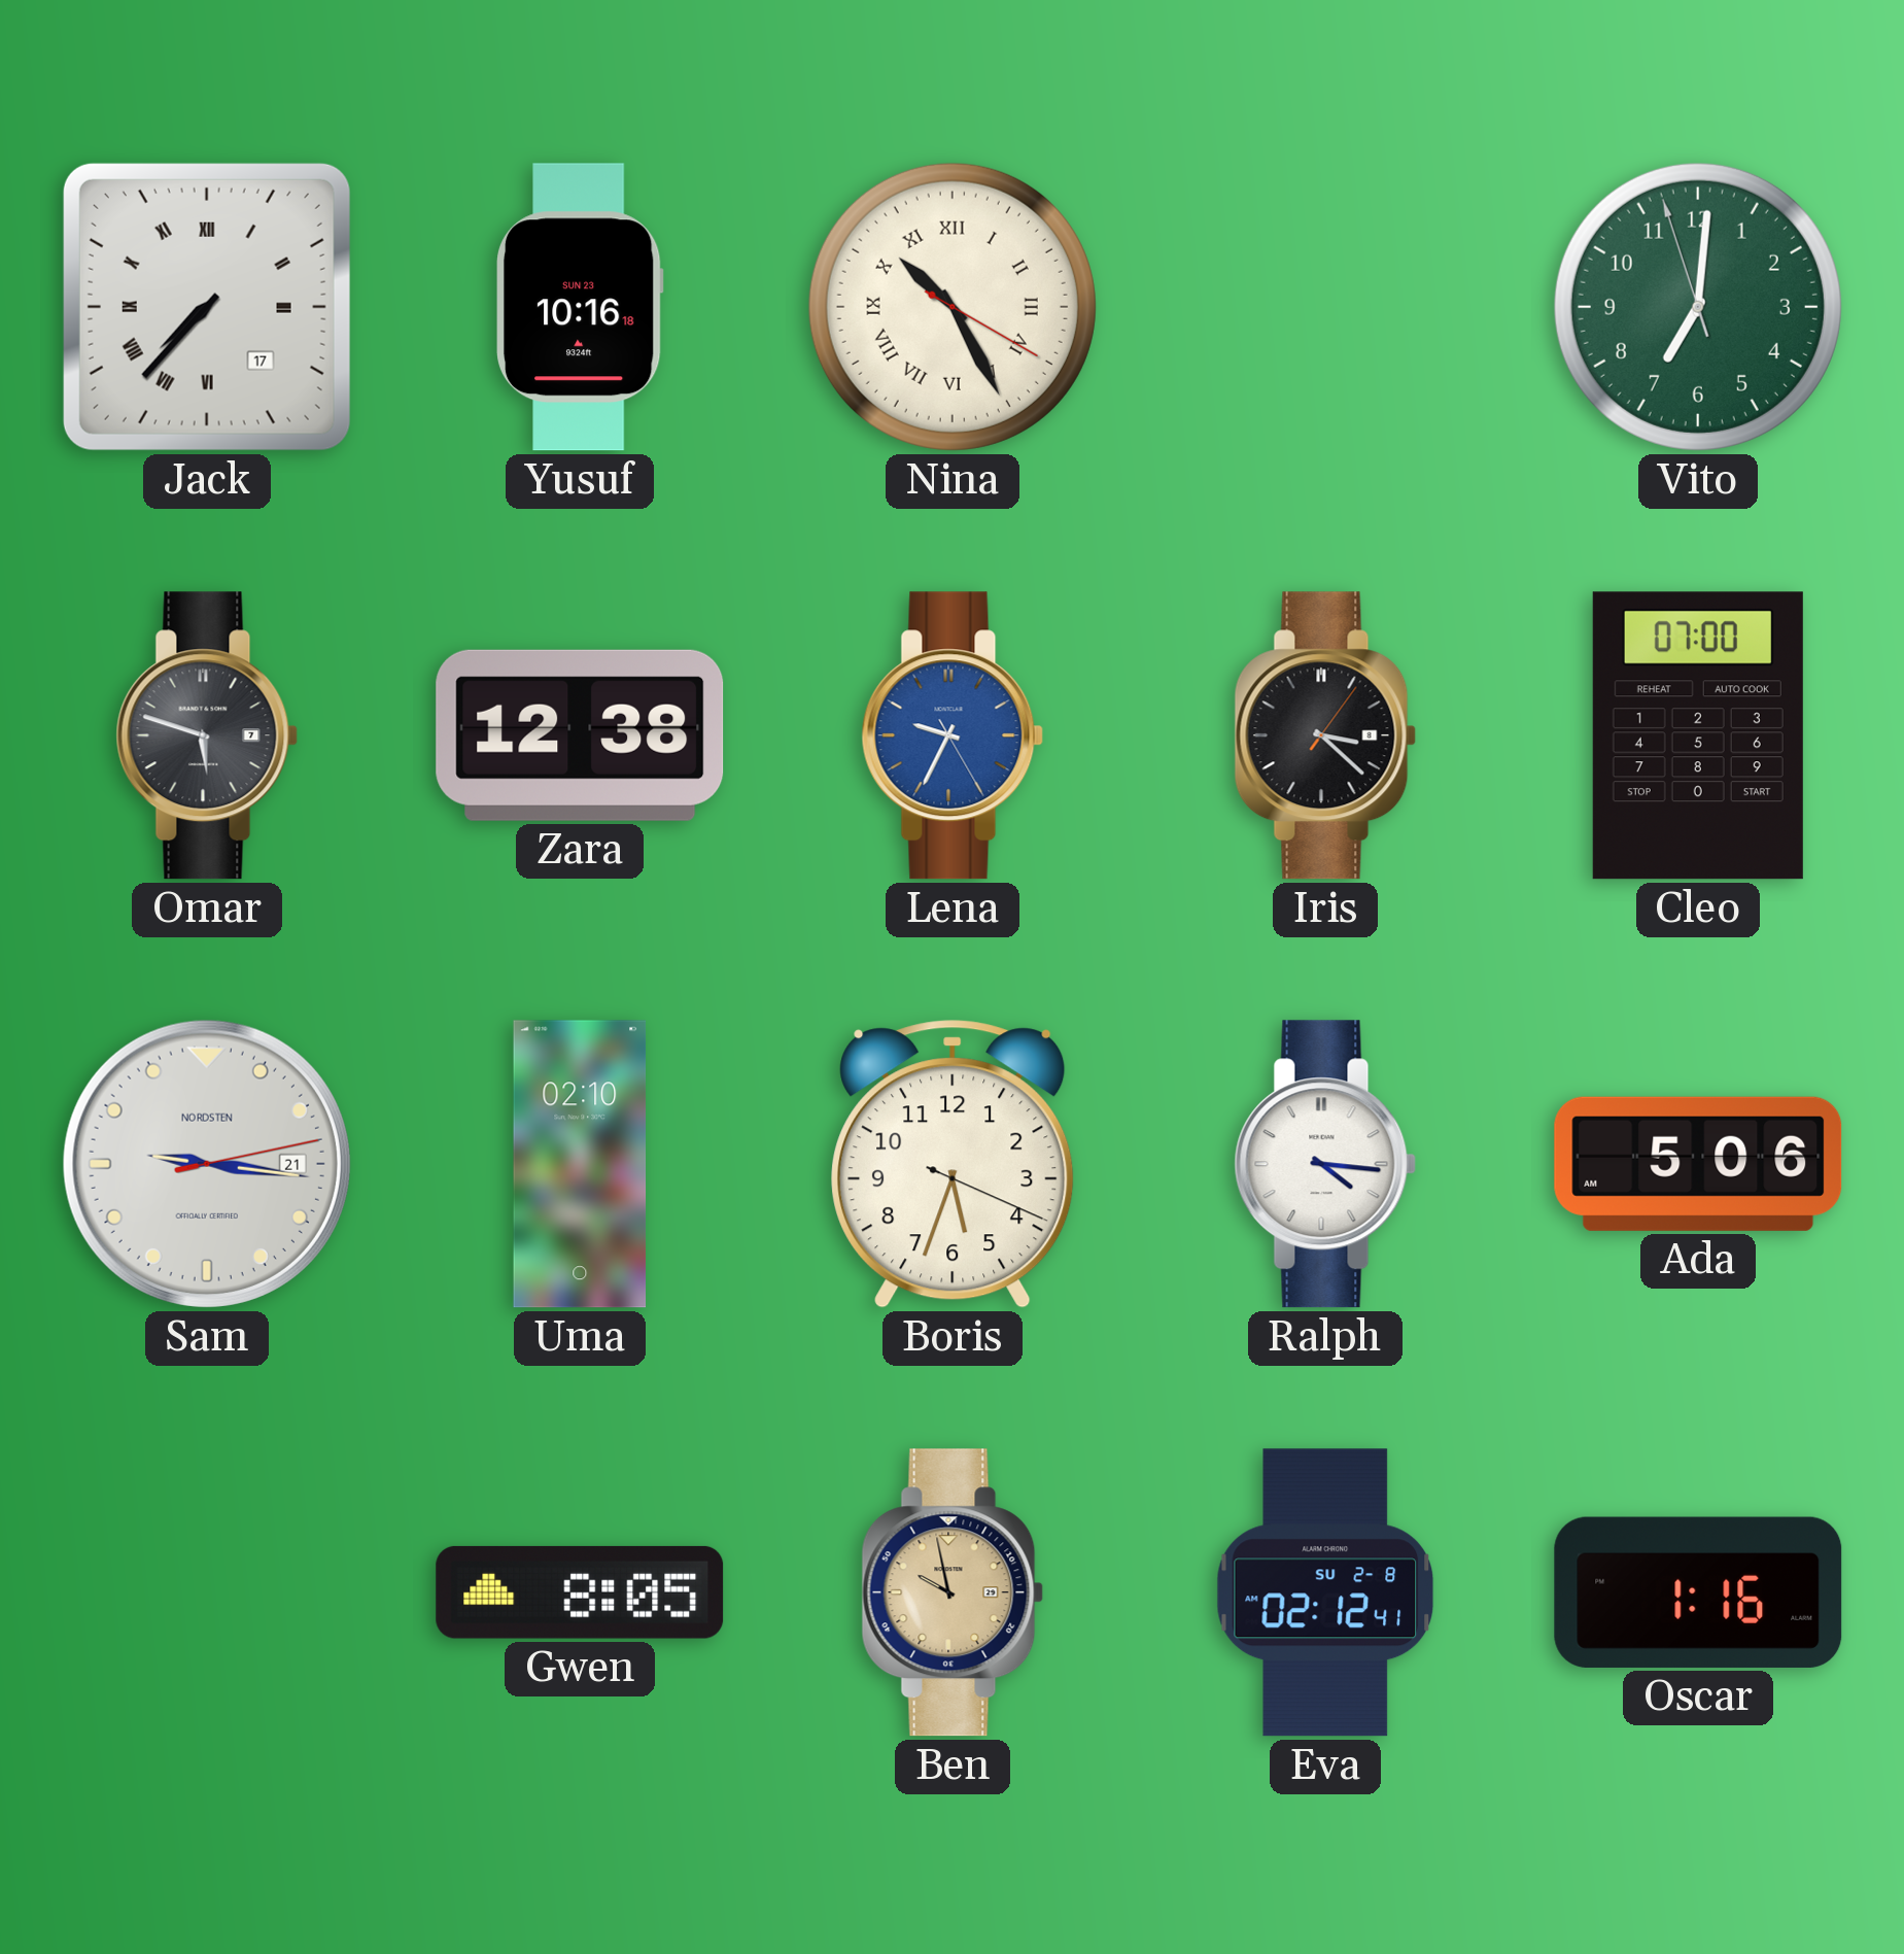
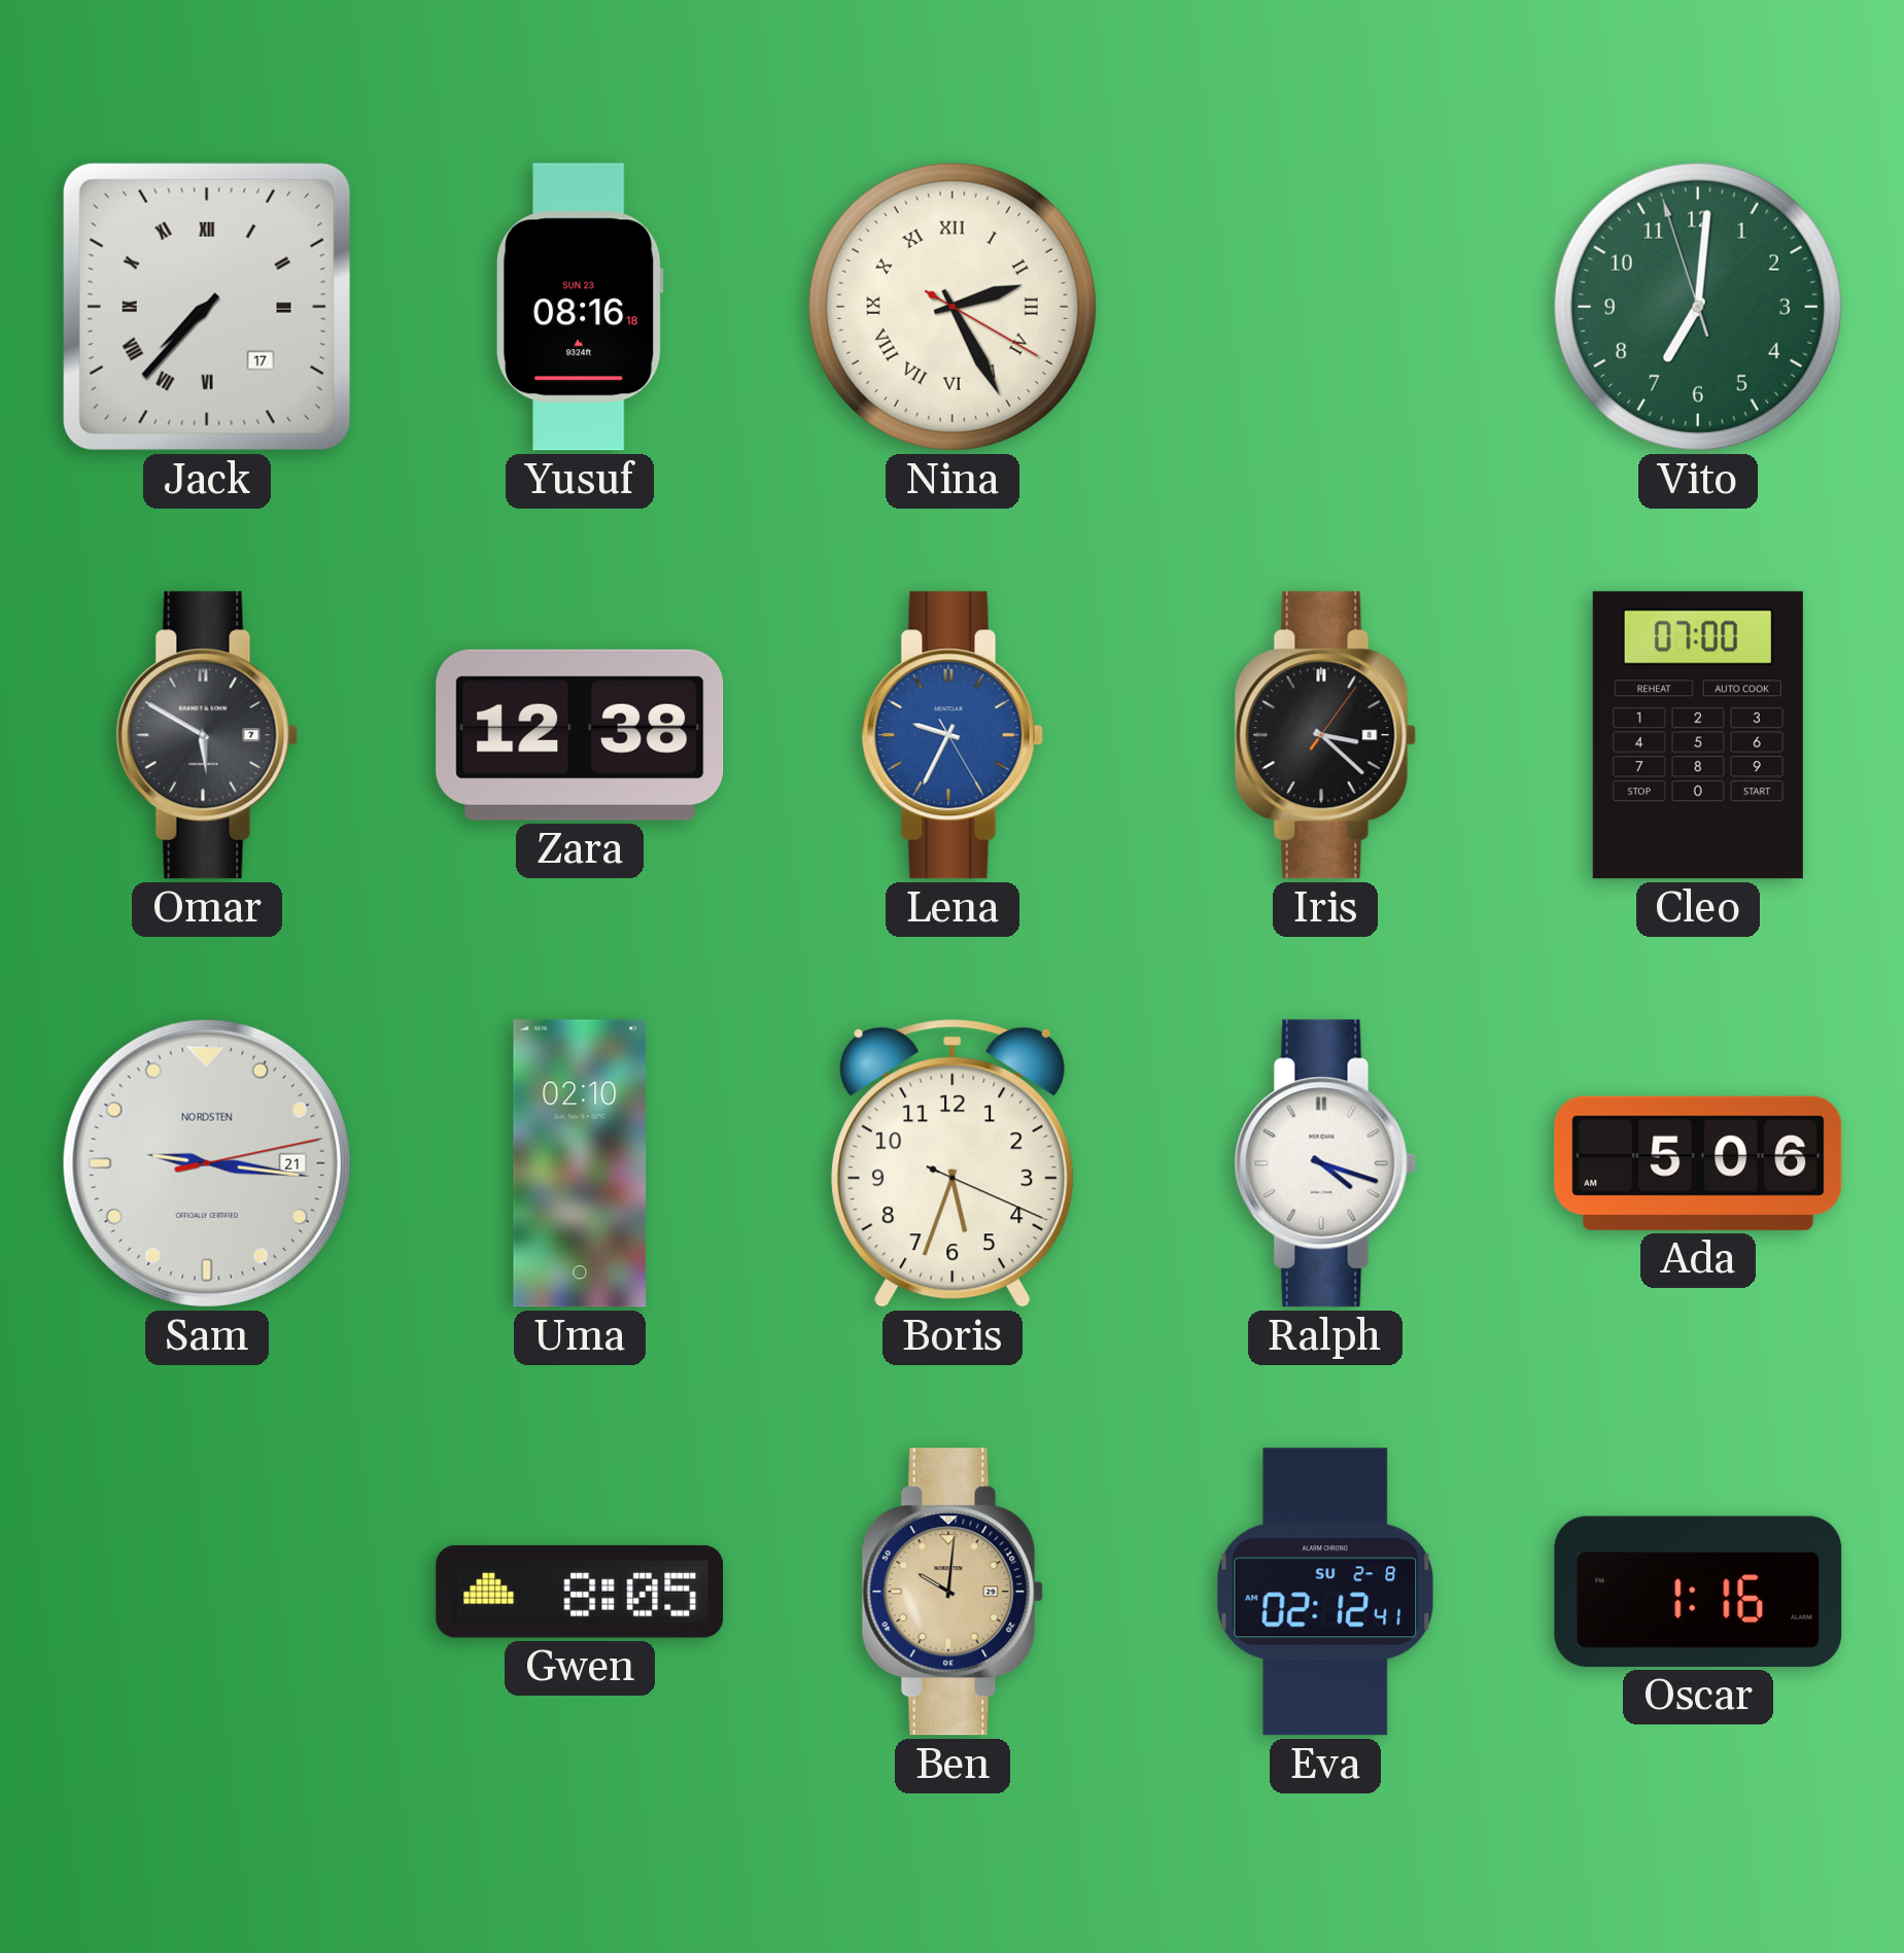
Yusuf: 10:16 -> 08:16
Nina: 10:25 -> 2:25
Omar: 5:48 -> 5:50
Ralph: 4:16 -> 4:18
Ben: 9:58 -> 10:01
